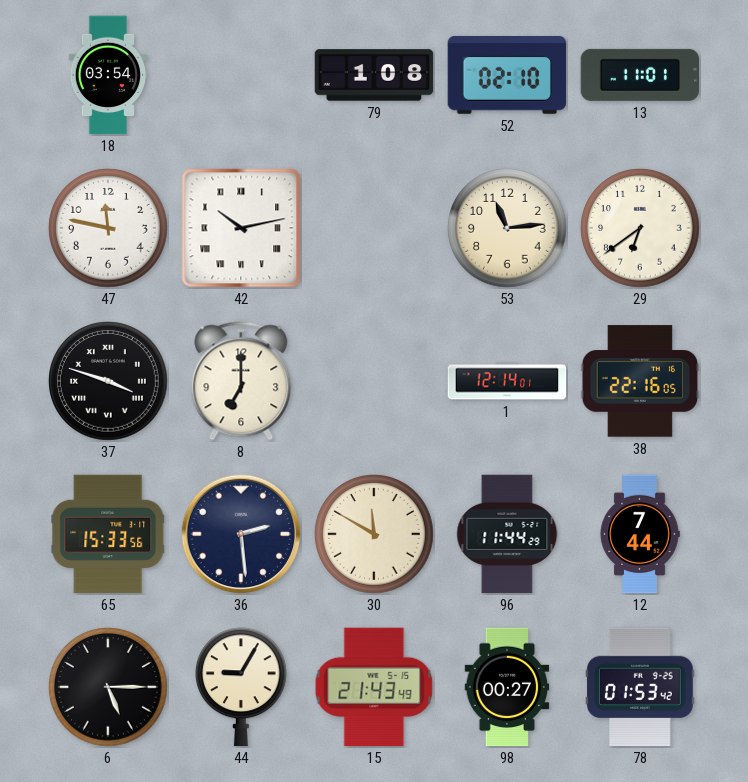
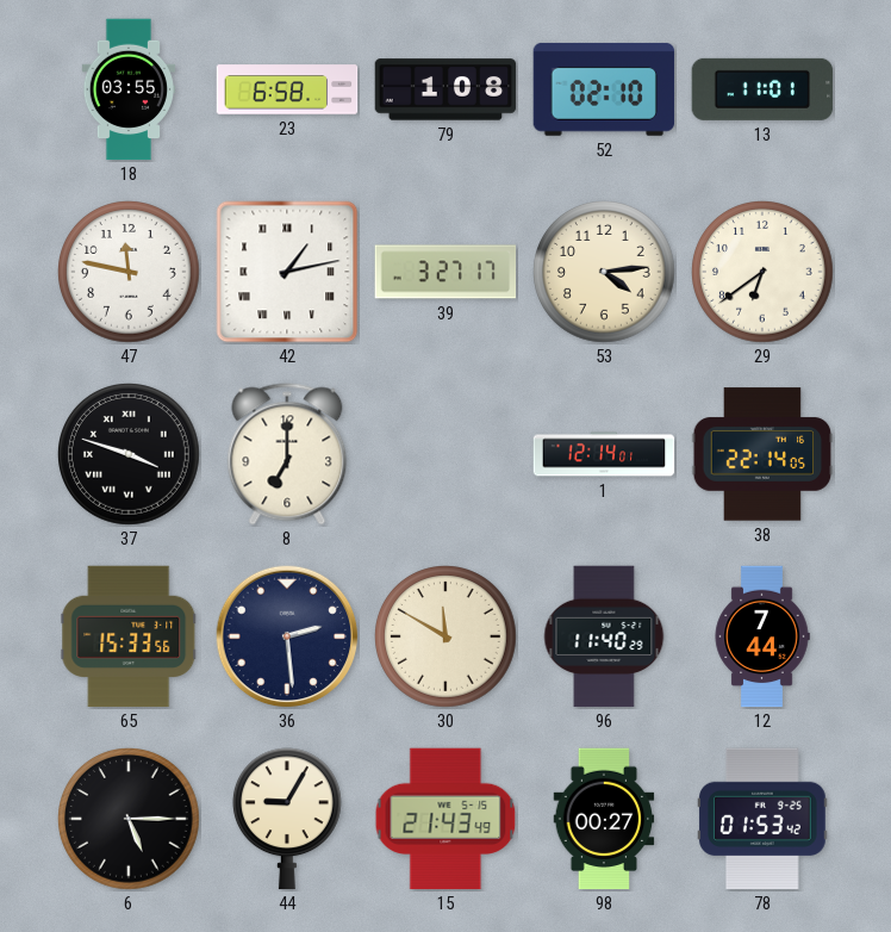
18: 03:54 -> 03:55
23: none -> 6:58
42: 10:13 -> 1:13
39: none -> 3:27
53: 11:14 -> 4:14
38: 22:16 -> 22:14
96: 11:44 -> 11:40
